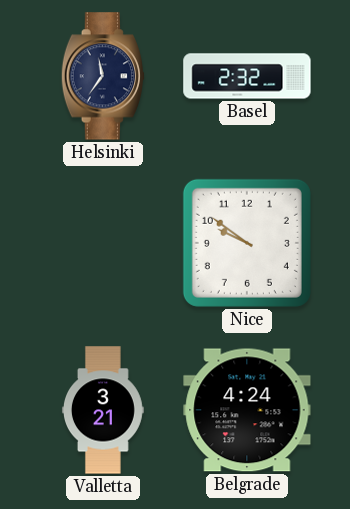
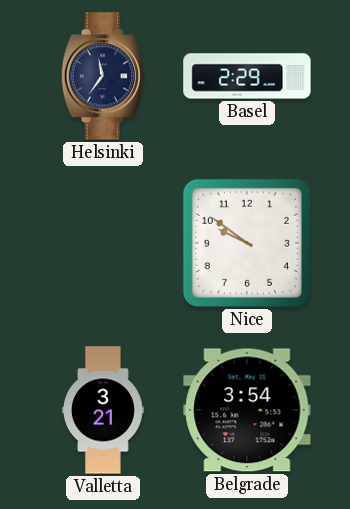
Basel: 2:32 -> 2:29
Belgrade: 4:24 -> 3:54
